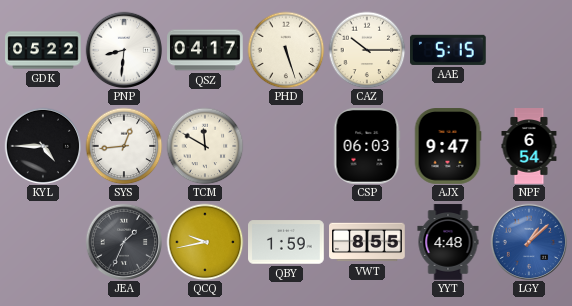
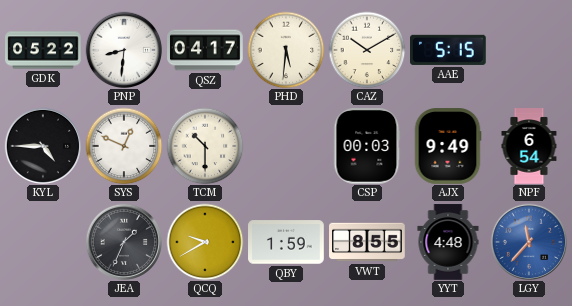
PHD: 5:27 -> 5:31
CAZ: 10:15 -> 10:10
SYS: 12:44 -> 12:49
TCM: 11:50 -> 10:30
CSP: 06:03 -> 00:03
AJX: 9:47 -> 9:49
QCQ: 9:43 -> 9:40
LGY: 1:08 -> 11:37
